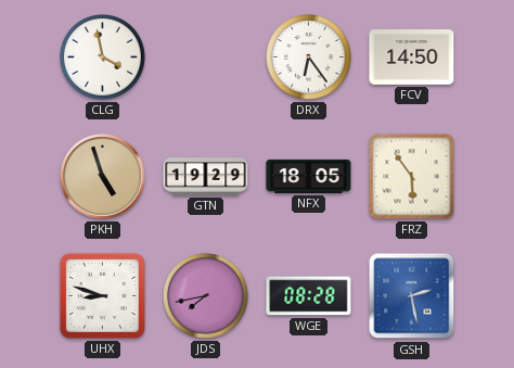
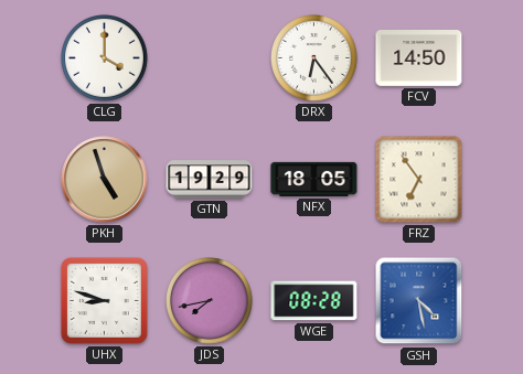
CLG: 3:58 -> 4:00
FRZ: 5:54 -> 6:54
GSH: 2:28 -> 4:28
